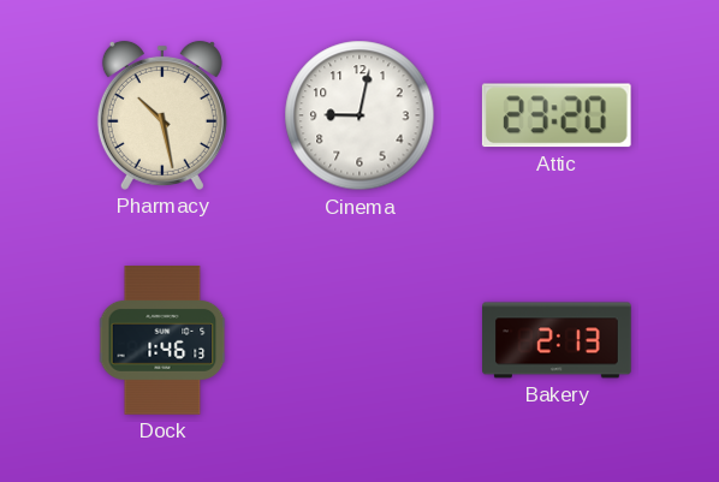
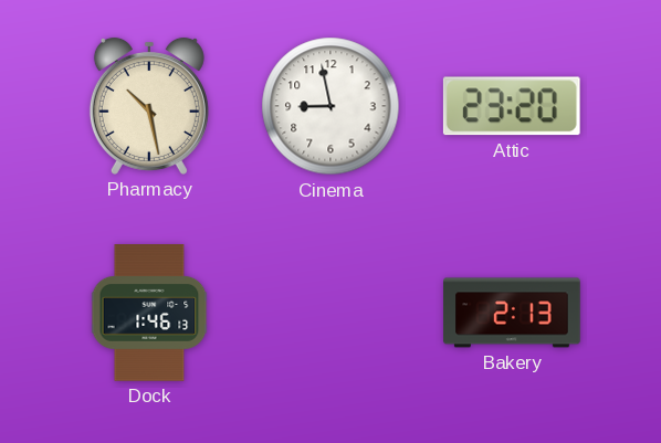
Cinema: 9:02 -> 8:58
